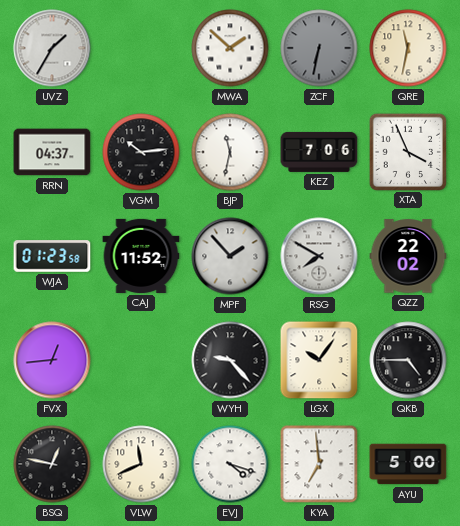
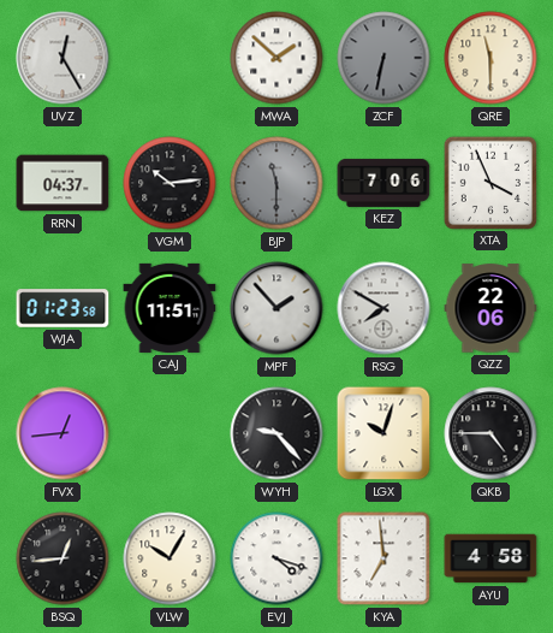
UVZ: 1:35 -> 12:25
QRE: 11:32 -> 11:30
BJP: 11:32 -> 11:30
BJP dial: white -> grey
CAJ: 11:52 -> 11:51
QZZ: 22:02 -> 22:06
LGX: 10:06 -> 10:03
BSQ: 12:47 -> 12:44
VLW: 11:41 -> 10:05
AYU: 5:00 -> 4:58
